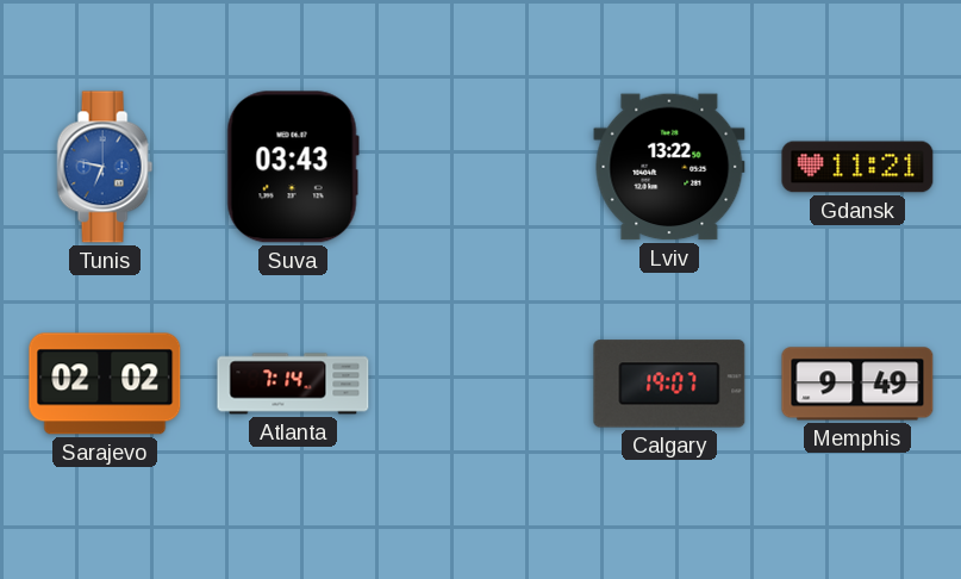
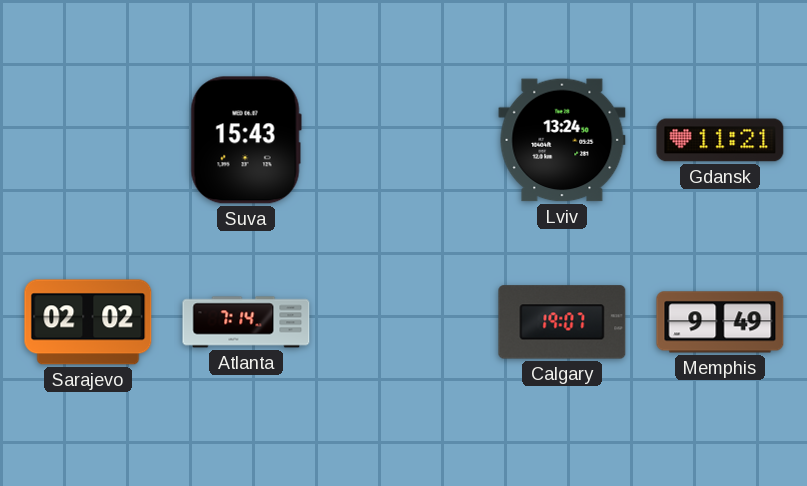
Tunis: 6:47 -> none
Suva: 03:43 -> 15:43
Lviv: 13:22 -> 13:24
